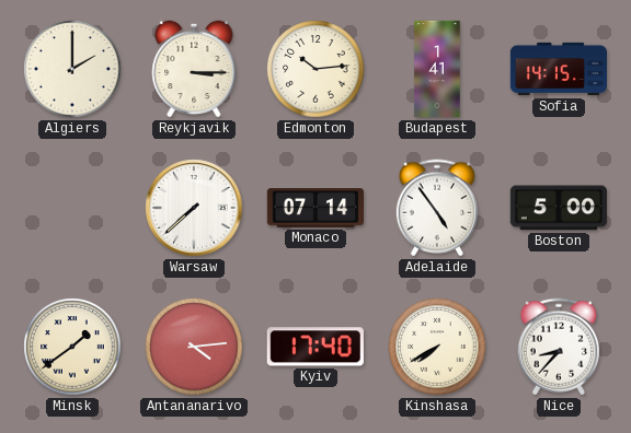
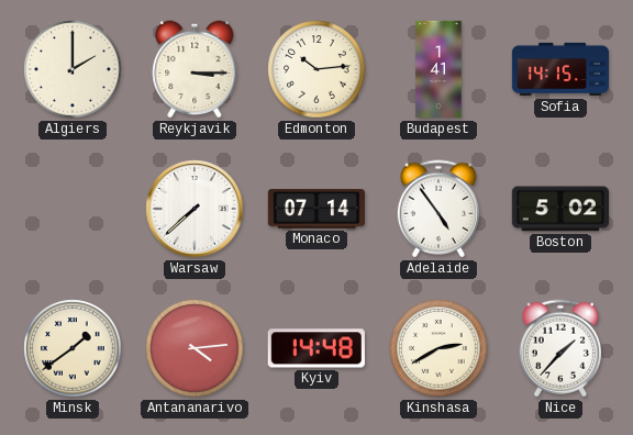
Boston: 5:00 -> 5:02
Kyiv: 17:40 -> 14:48
Kinshasa: 7:40 -> 2:40
Nice: 8:37 -> 1:37
